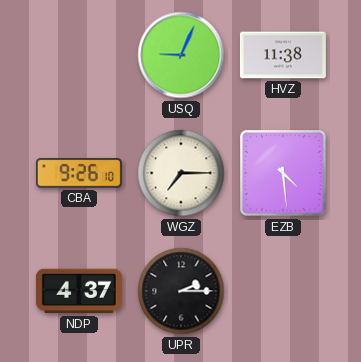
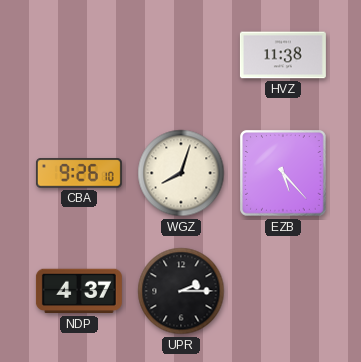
USQ: 9:04 -> none
WGZ: 7:15 -> 8:03
EZB: 4:29 -> 5:23
